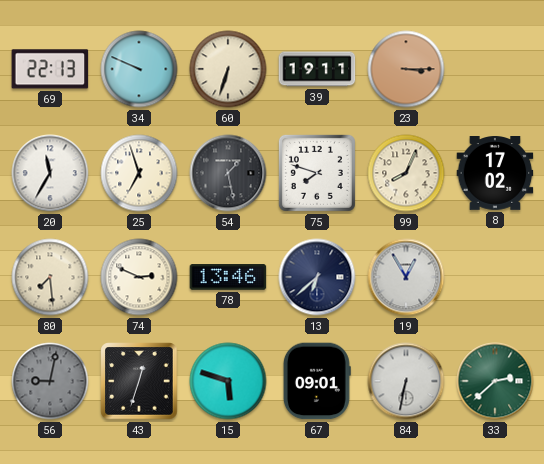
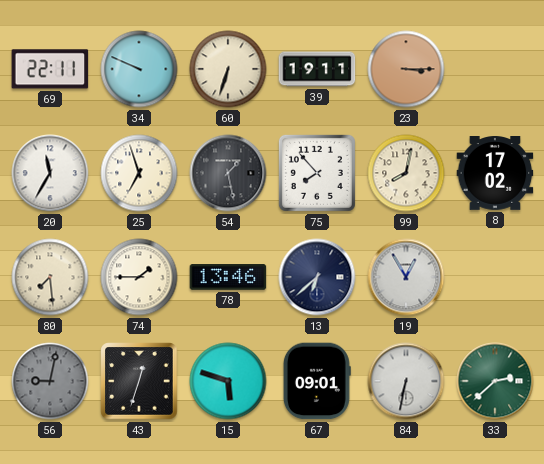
69: 22:13 -> 22:11
75: 7:48 -> 7:53
99: 8:04 -> 8:02
74: 2:49 -> 1:45
